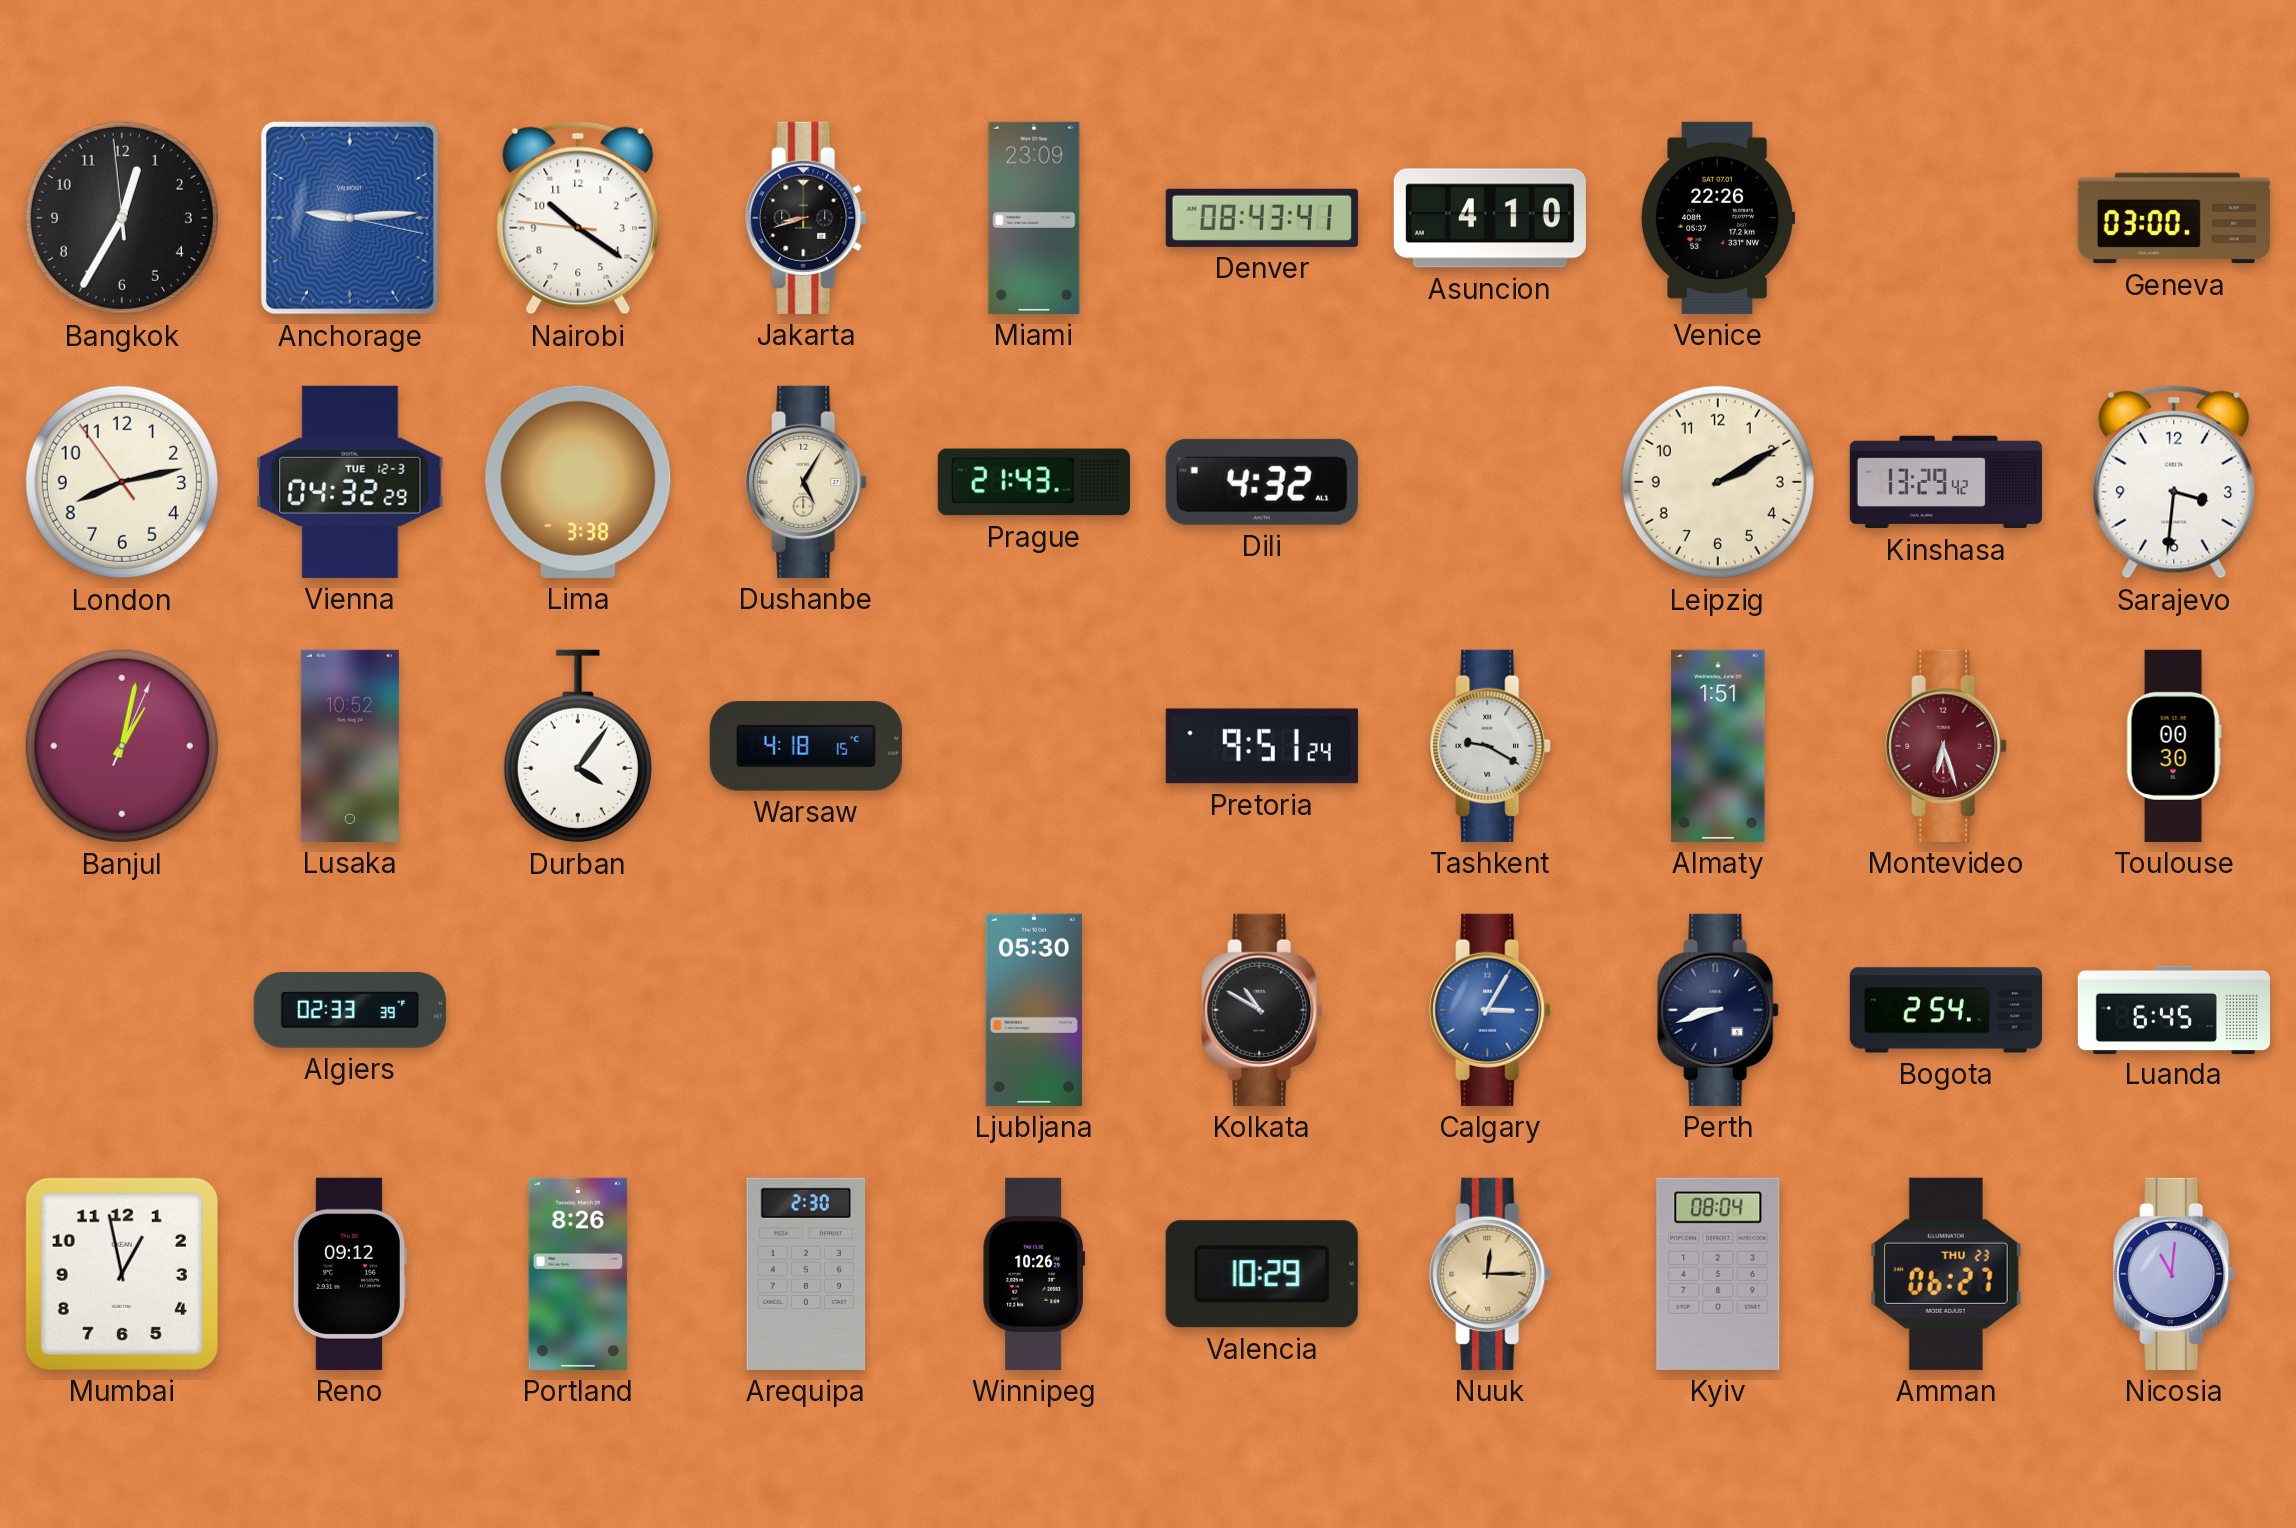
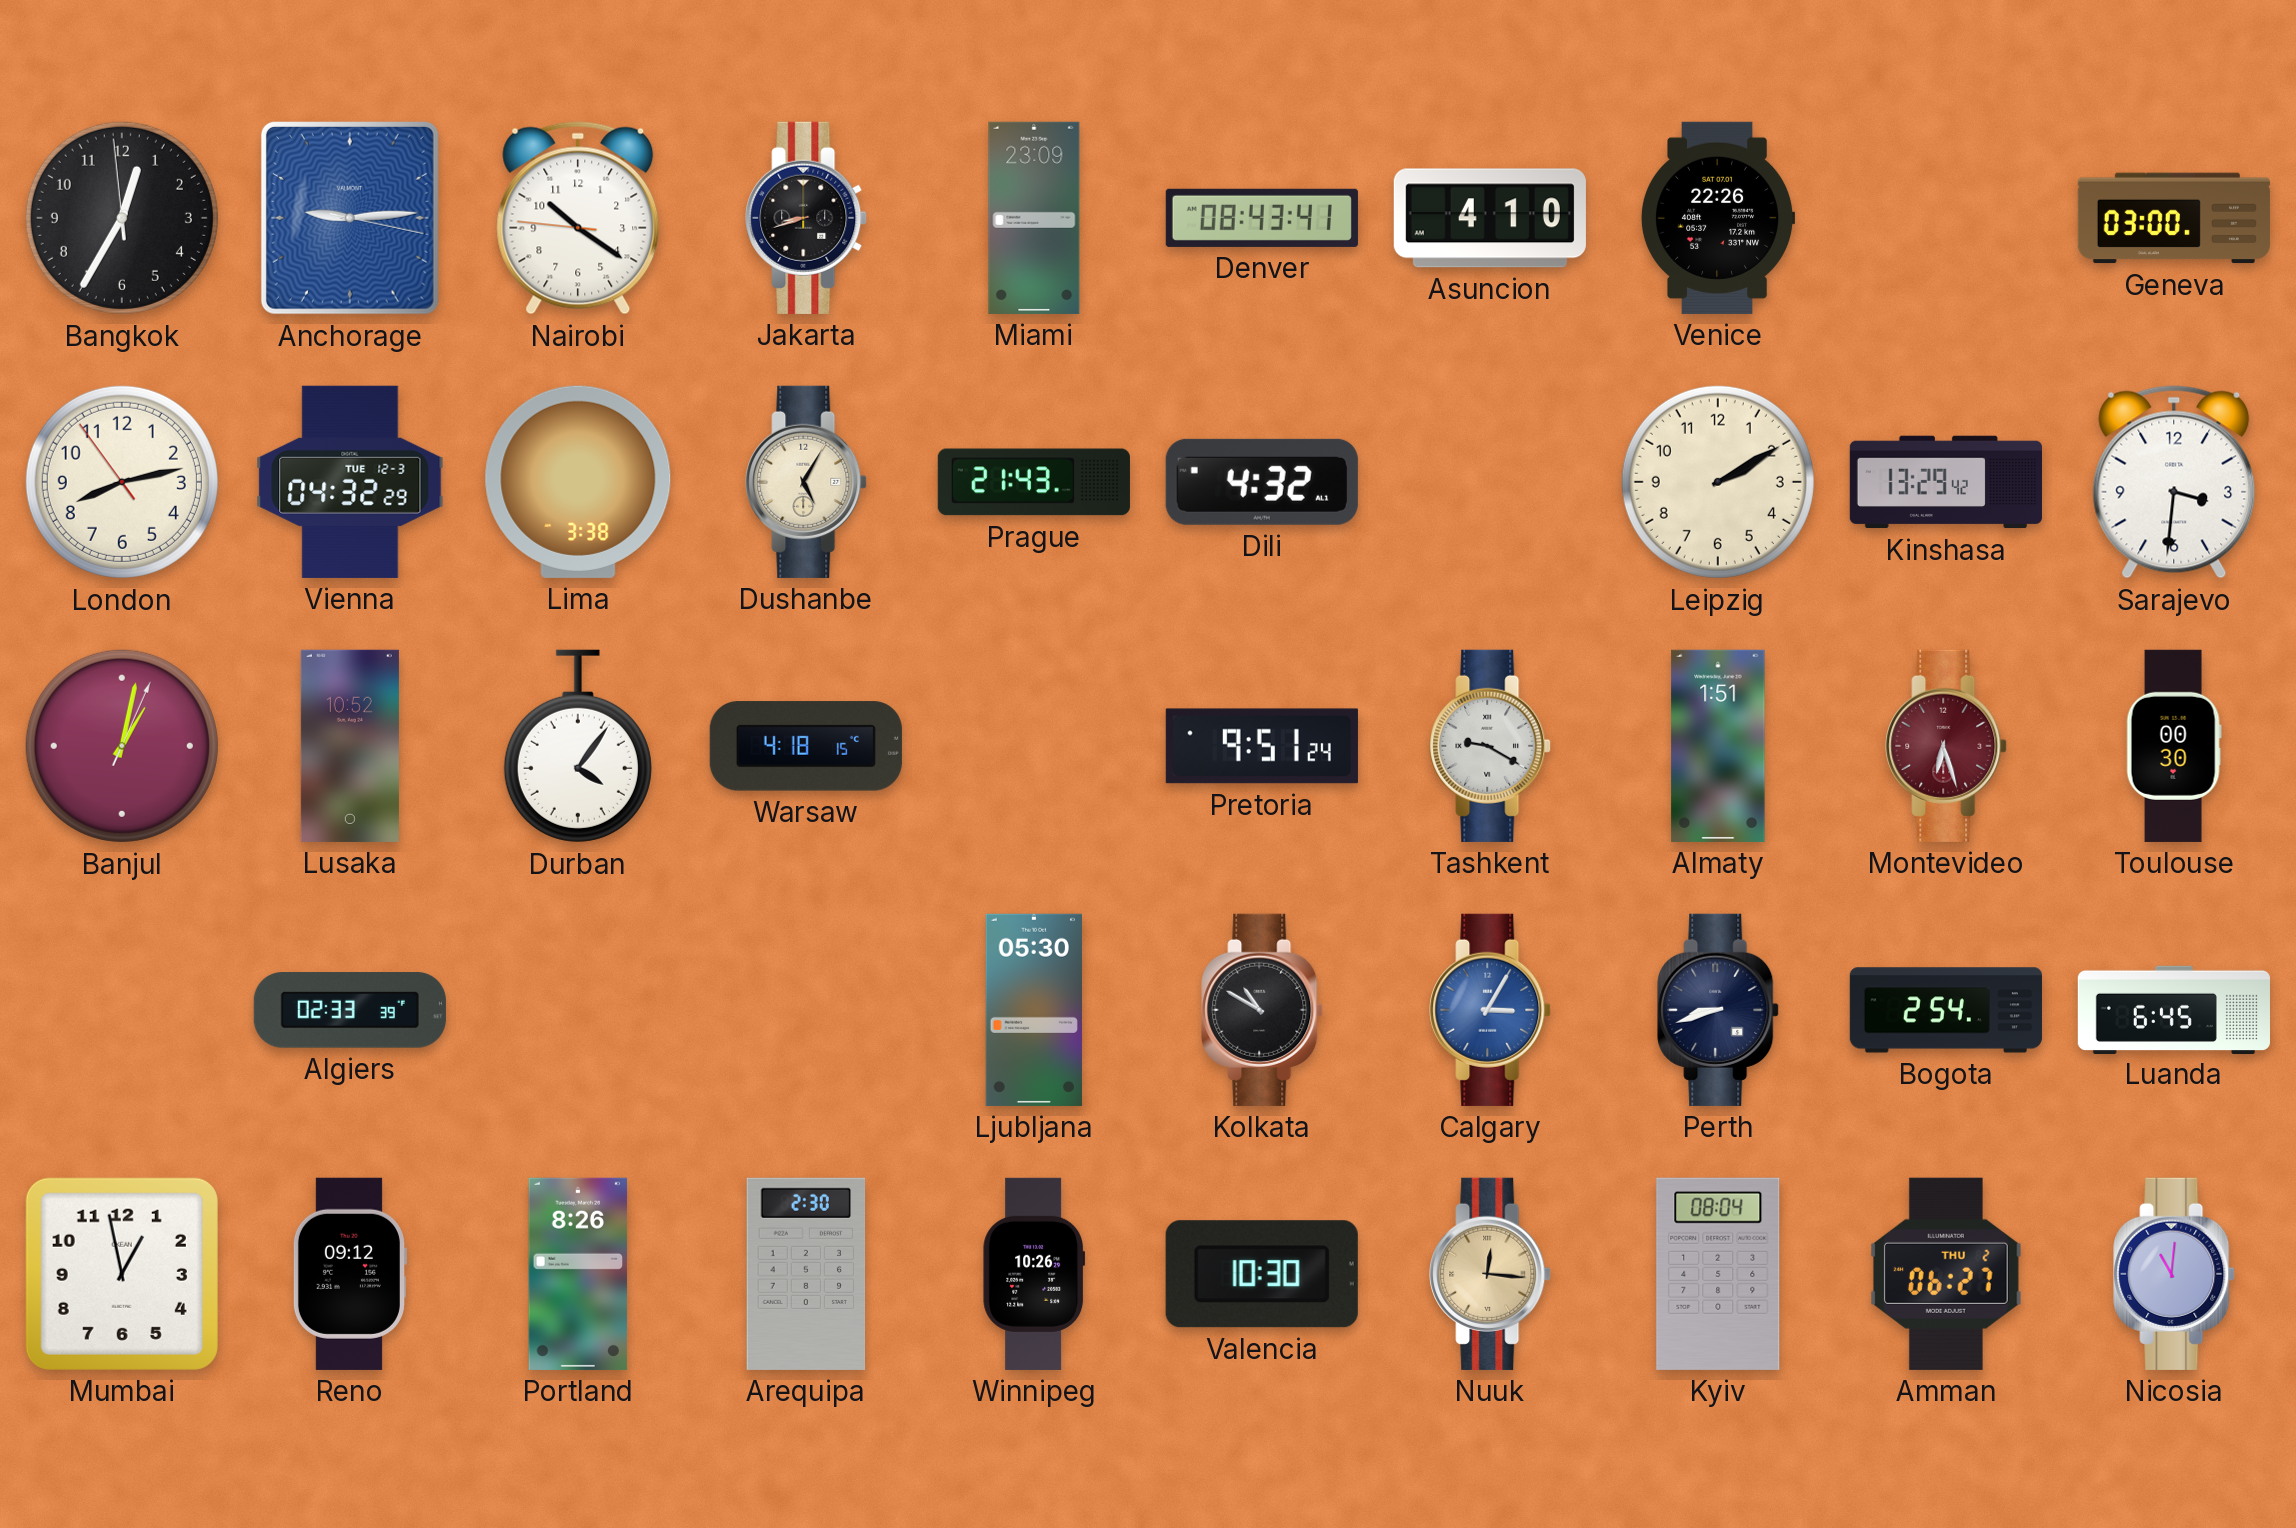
Valencia: 10:29 -> 10:30
Nuuk: 12:15 -> 12:16
Amman date: THU 23 -> THU 2
